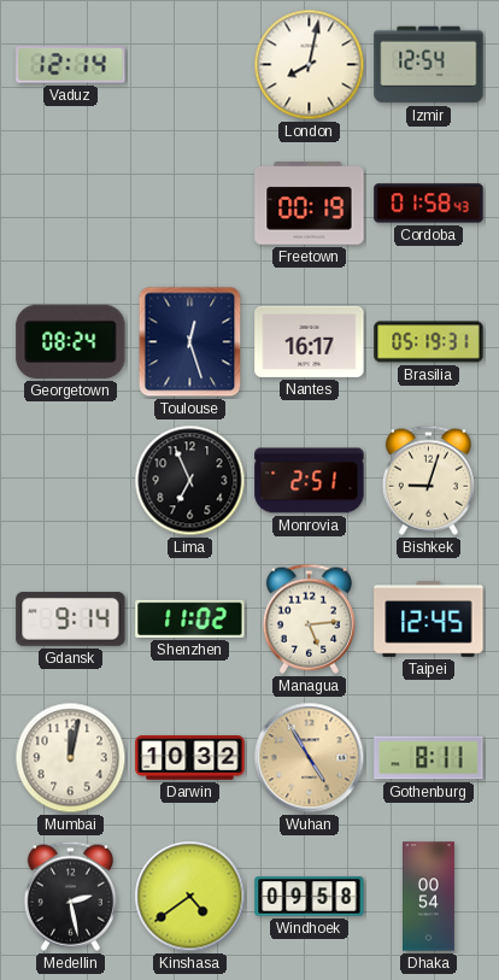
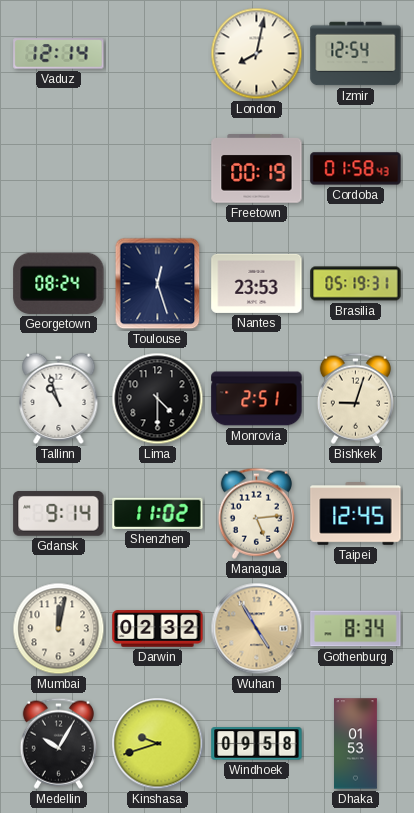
Nantes: 16:17 -> 23:53
Tallinn: none -> 10:57
Lima: 6:56 -> 4:30
Darwin: 10:32 -> 02:32
Gothenburg: 8:11 -> 8:34
Medellin: 2:28 -> 10:05
Kinshasa: 4:39 -> 9:42
Dhaka: 00:54 -> 01:53
